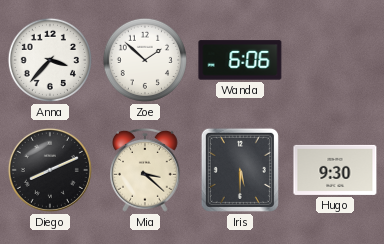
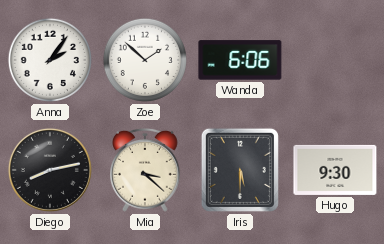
Anna: 3:37 -> 2:06
Diego: 8:11 -> 8:13
